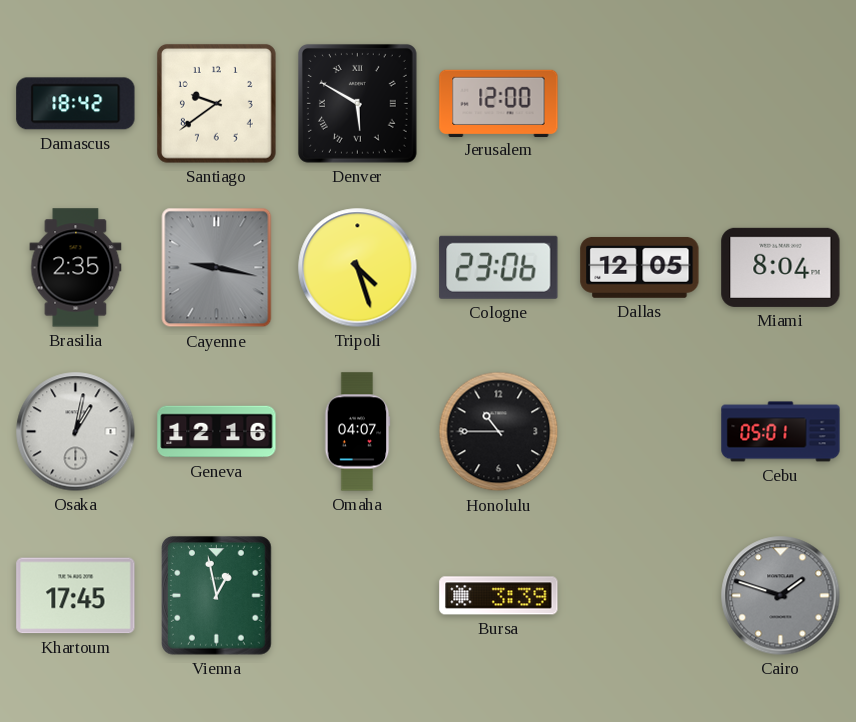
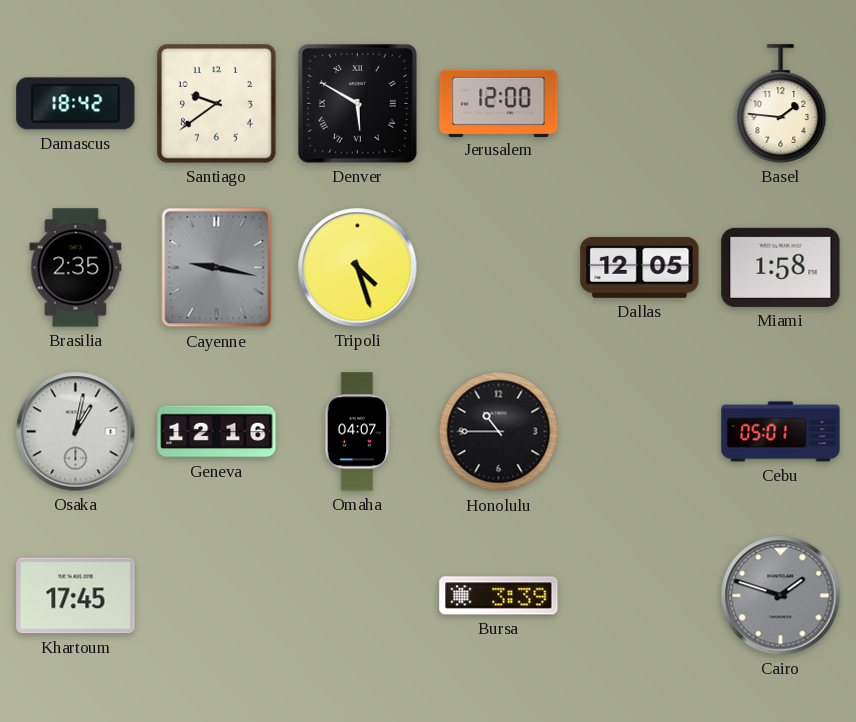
Basel: none -> 1:46
Cologne: 23:06 -> none
Miami: 8:04 -> 1:58
Vienna: 12:58 -> none
